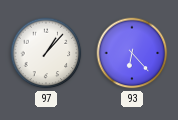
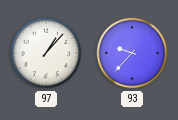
93: 6:23 -> 9:37
